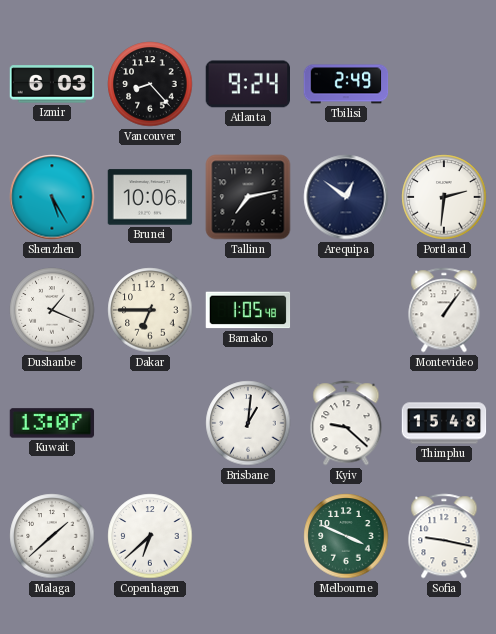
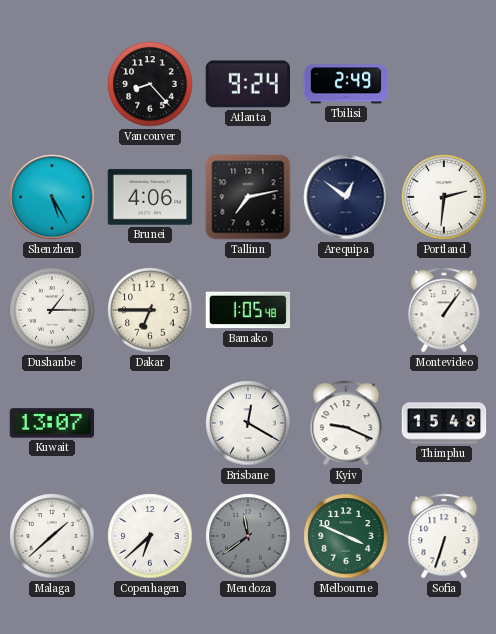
Izmir: 6:03 -> none
Brunei: 10:06 -> 4:06
Dushanbe: 1:19 -> 1:15
Brisbane: 1:01 -> 12:20
Kyiv: 9:22 -> 9:19
Mendoza: none -> 11:39
Sofia: 9:17 -> 6:33
